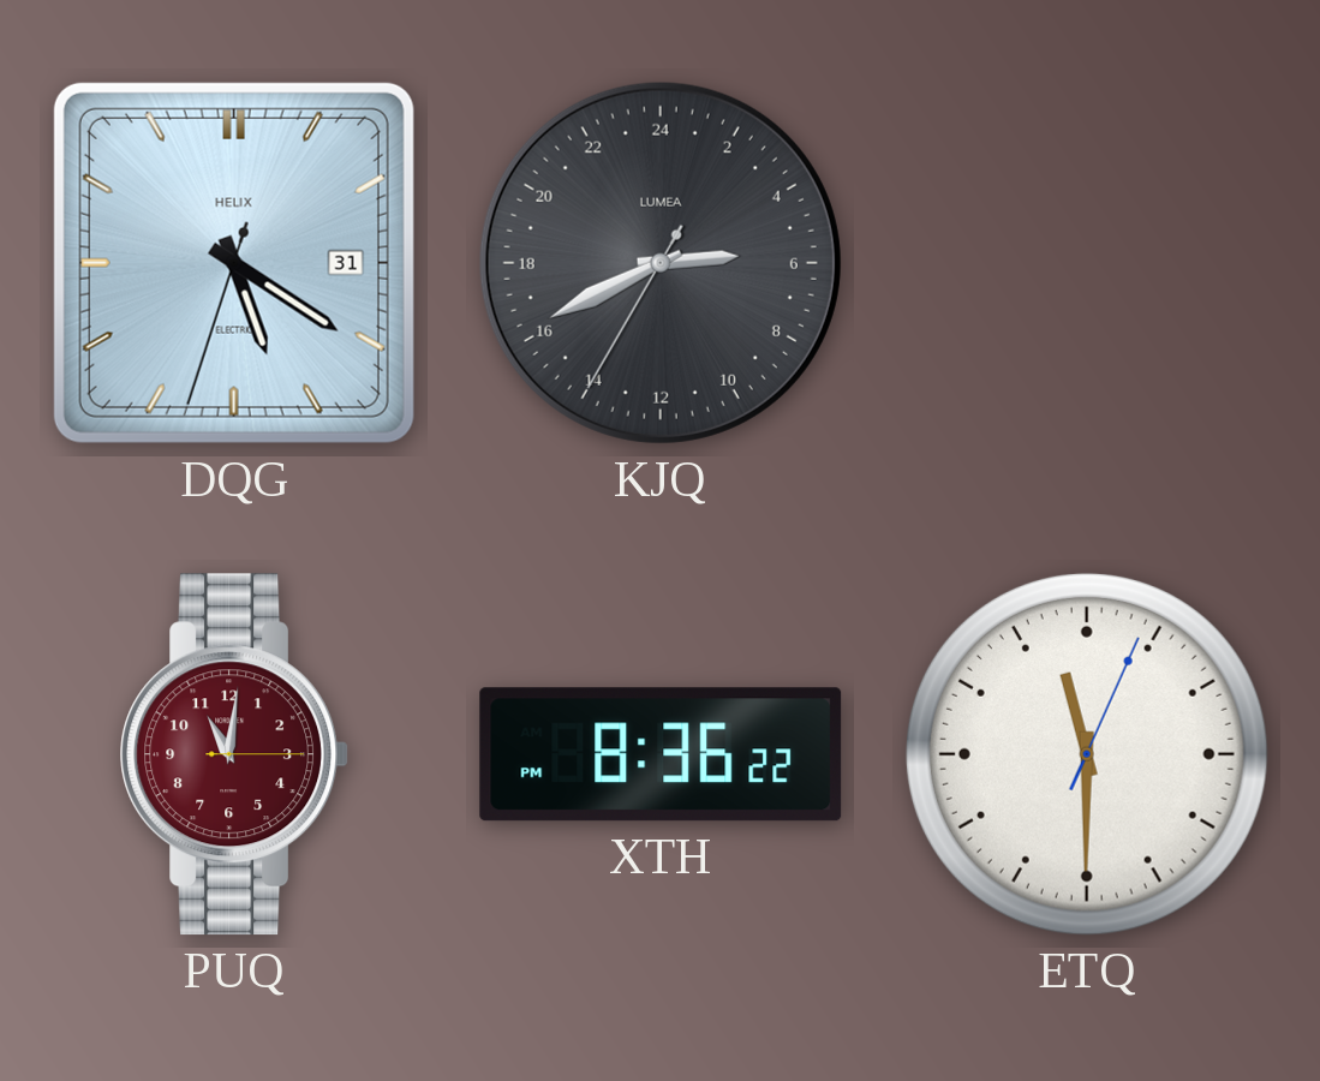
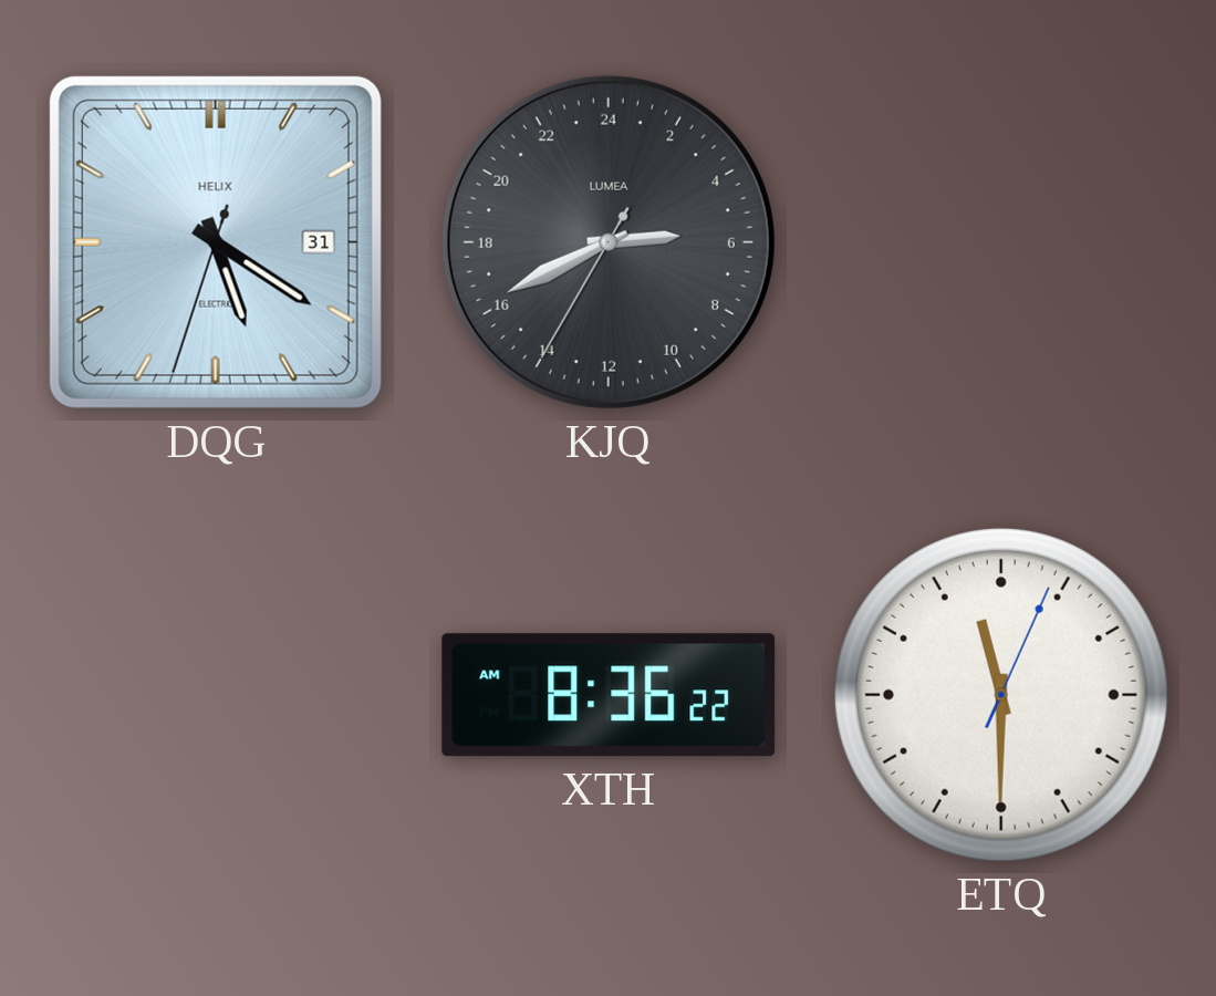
PUQ: 11:01 -> none
XTH: 8:36:22 PM -> 8:36:22 AM
